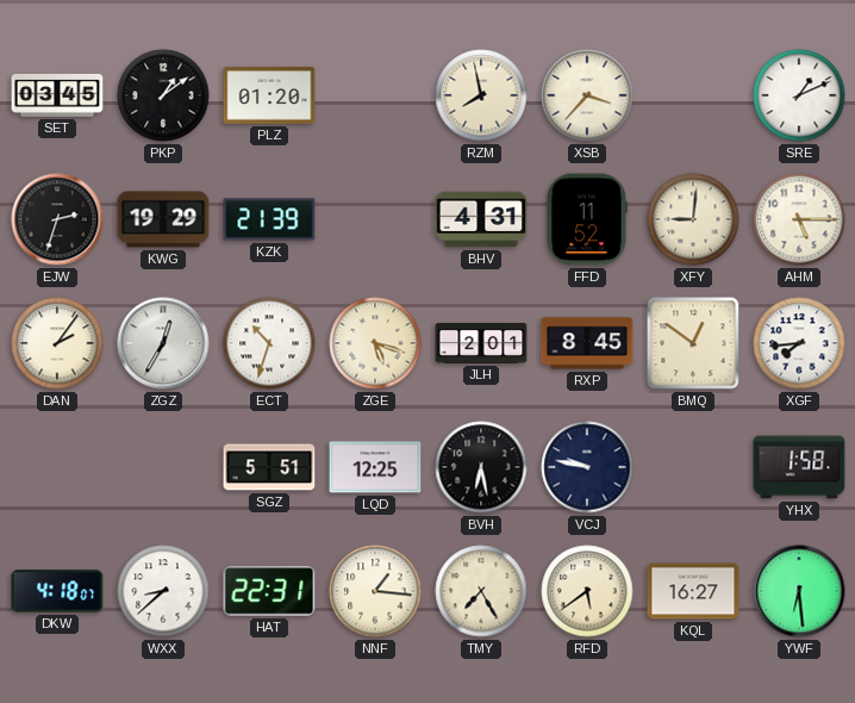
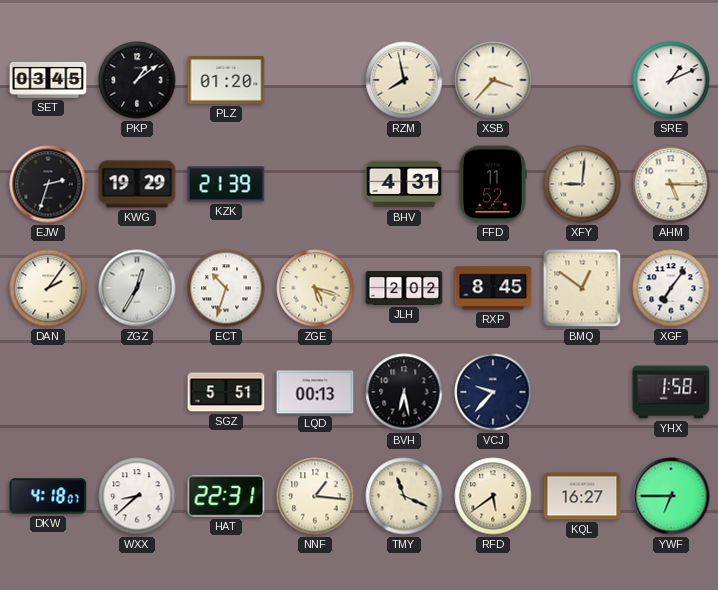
JLH: 2:01 -> 2:02
XGF: 7:44 -> 7:06
LQD: 12:25 -> 00:13
VCJ: 9:47 -> 9:37
TMY: 7:25 -> 11:19
YWF: 6:29 -> 6:45
